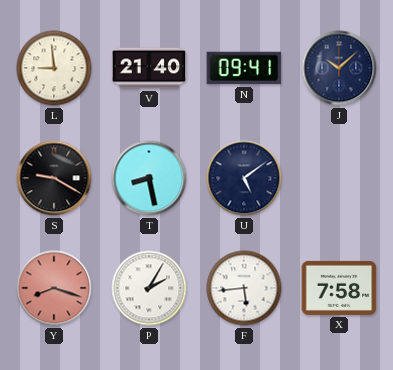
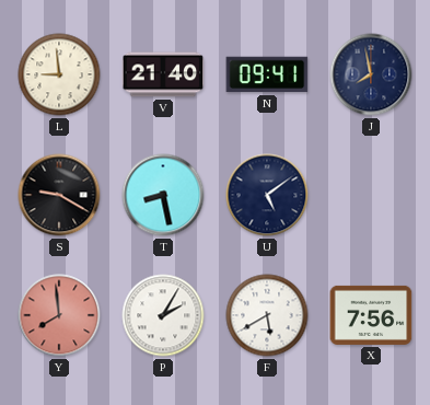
J: 10:08 -> 7:58
Y: 8:18 -> 7:59
F: 5:44 -> 5:40
X: 7:58 -> 7:56
